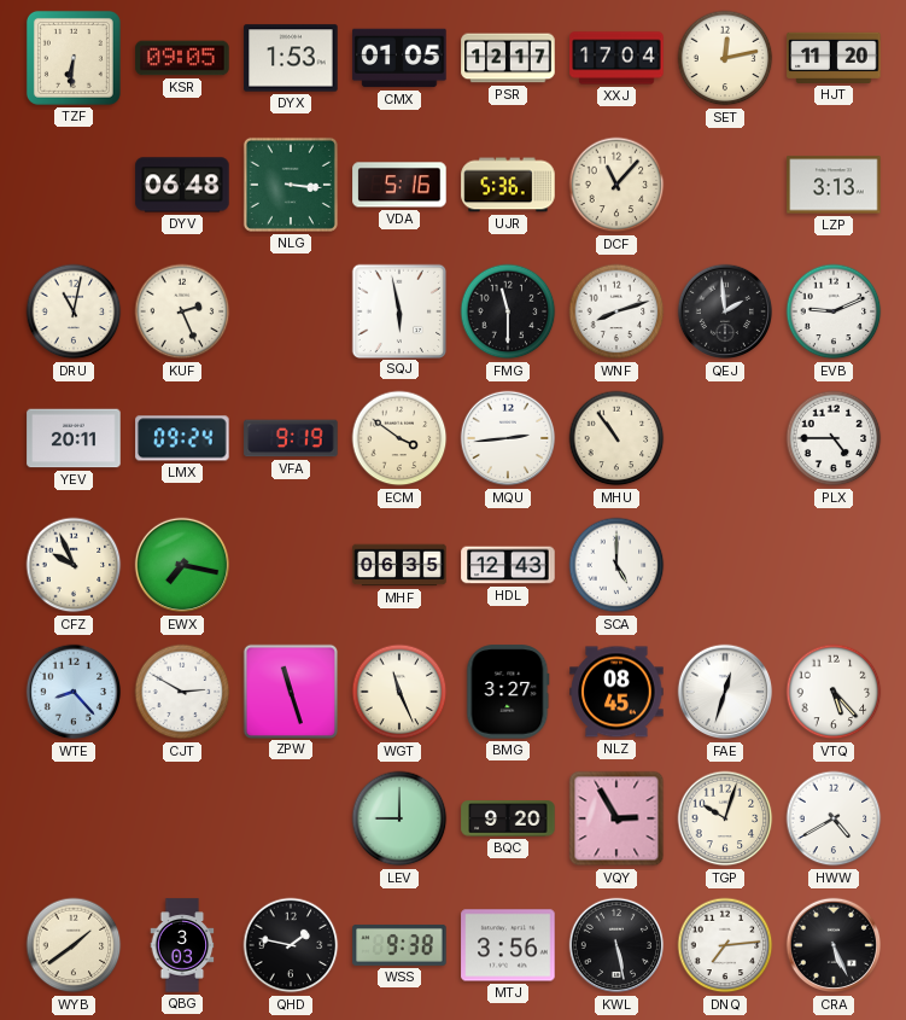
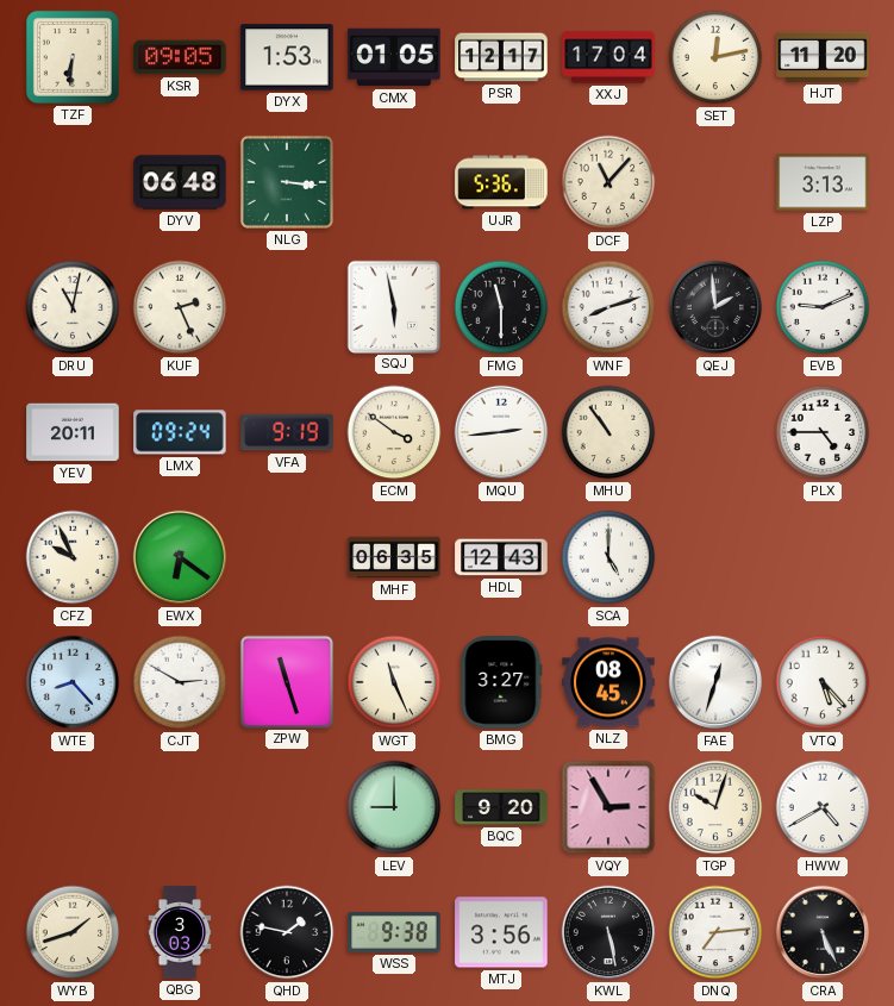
VDA: 5:16 -> none
EWX: 7:17 -> 6:21
WYB: 1:39 -> 1:42
